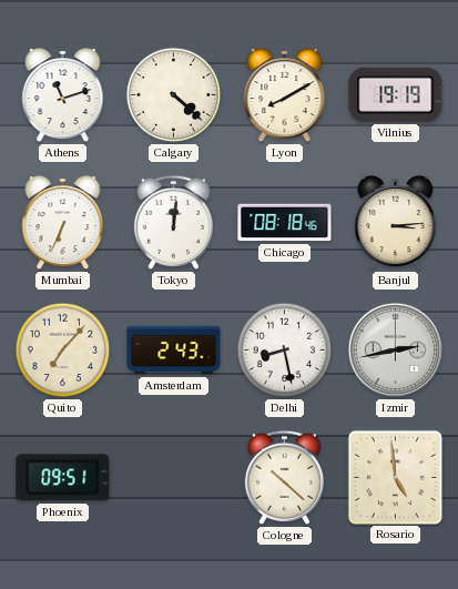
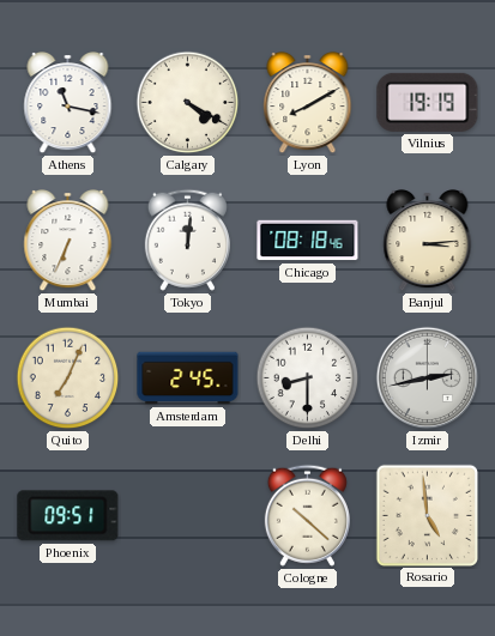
Athens: 11:12 -> 11:17
Calgary: 4:22 -> 4:20
Quito: 7:07 -> 7:04
Amsterdam: 2:43 -> 2:45
Delhi: 8:28 -> 8:30
